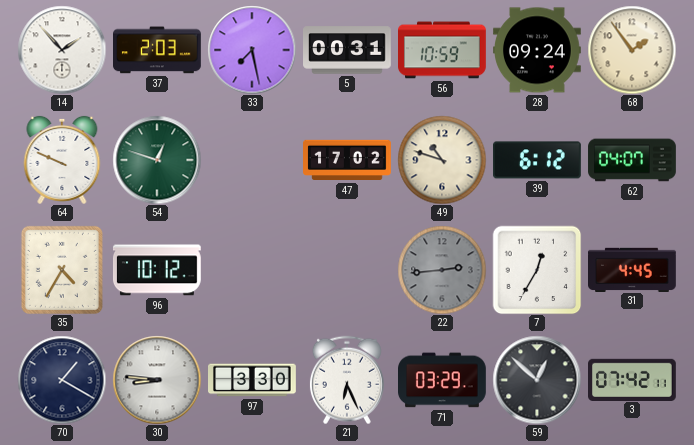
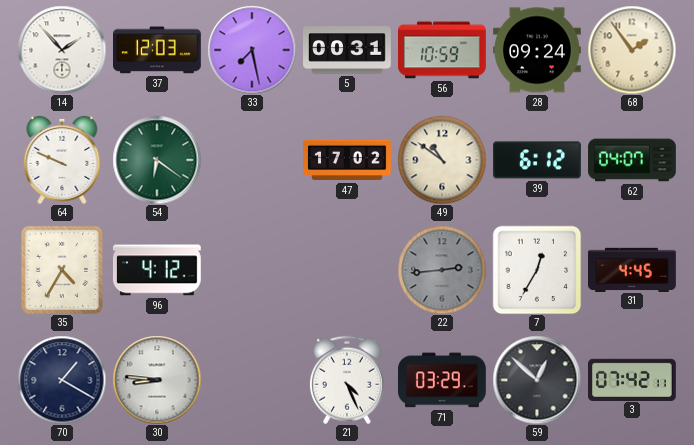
37: 2:03 -> 12:03
54: 12:48 -> 6:21
49: 10:48 -> 10:51
96: 10:12 -> 4:12
97: 3:30 -> none
21: 6:26 -> 4:26
